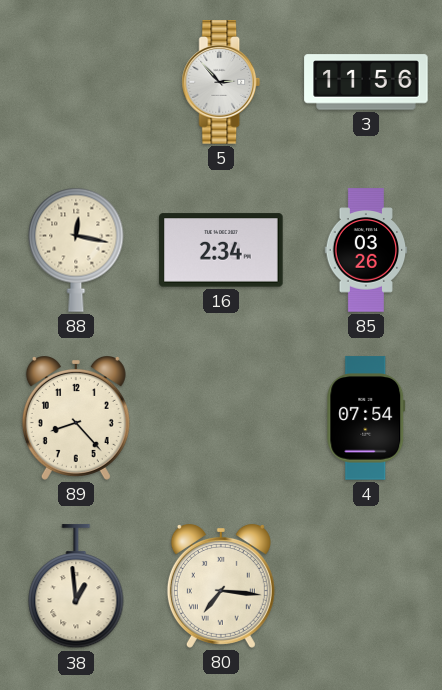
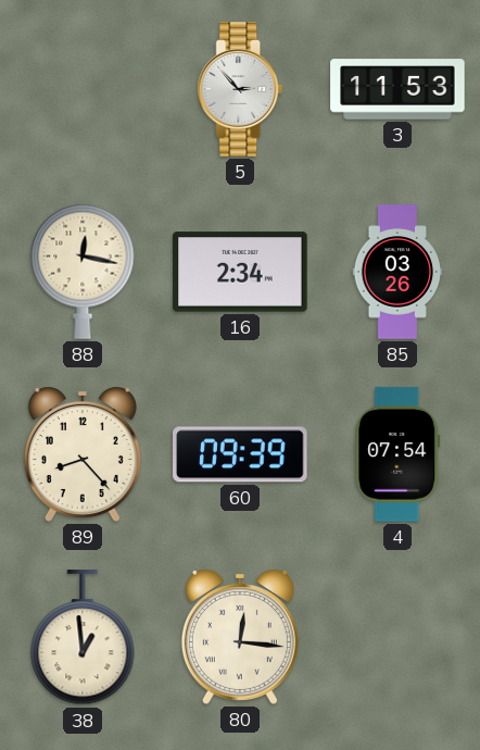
3: 11:56 -> 11:53
60: none -> 09:39
80: 7:16 -> 12:16
